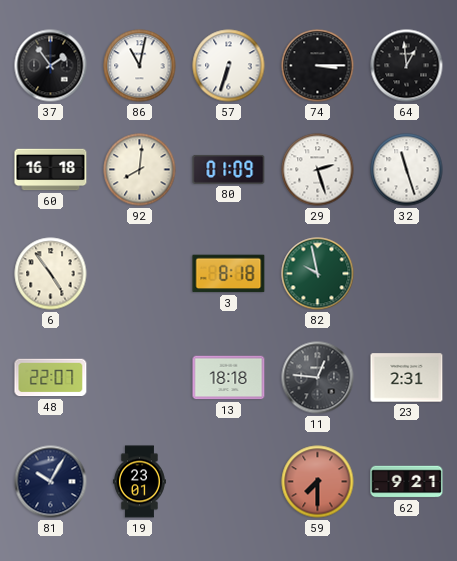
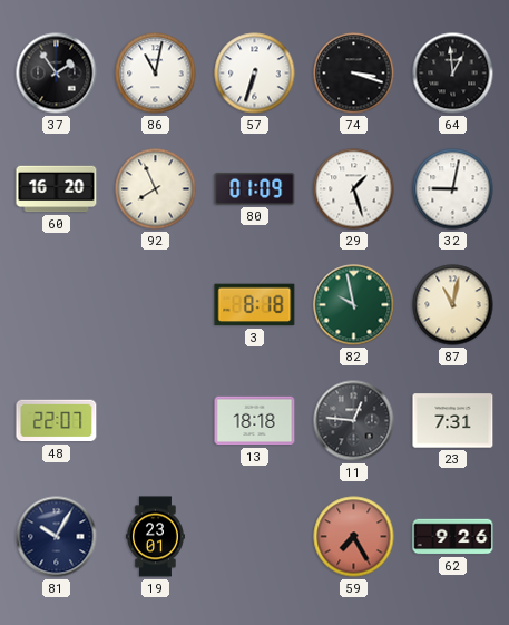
74: 3:15 -> 3:18
60: 16:18 -> 16:20
92: 8:01 -> 7:56
29: 2:27 -> 1:27
32: 11:27 -> 9:02
6: 4:54 -> none
87: none -> 11:02
23: 2:31 -> 7:31
59: 7:30 -> 7:25
62: 9:21 -> 9:26
